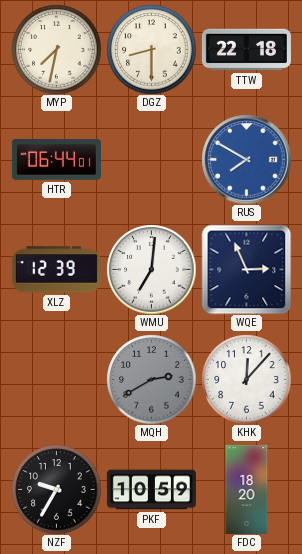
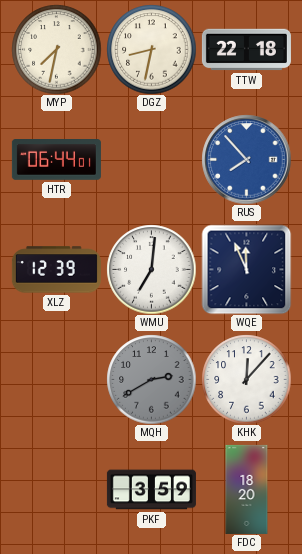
DGZ: 8:30 -> 8:32
RUS: 7:50 -> 7:53
WQE: 2:56 -> 11:56
NZF: 9:35 -> none
PKF: 10:59 -> 3:59
